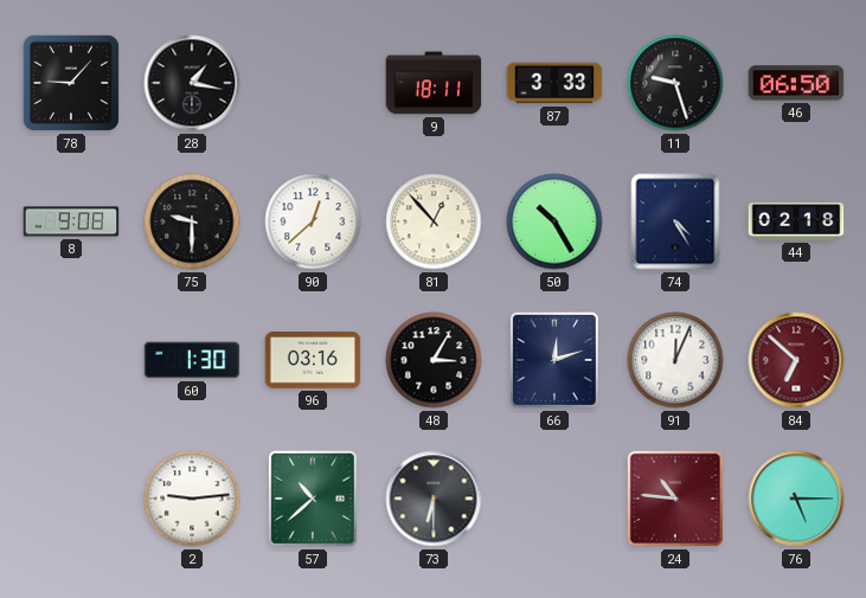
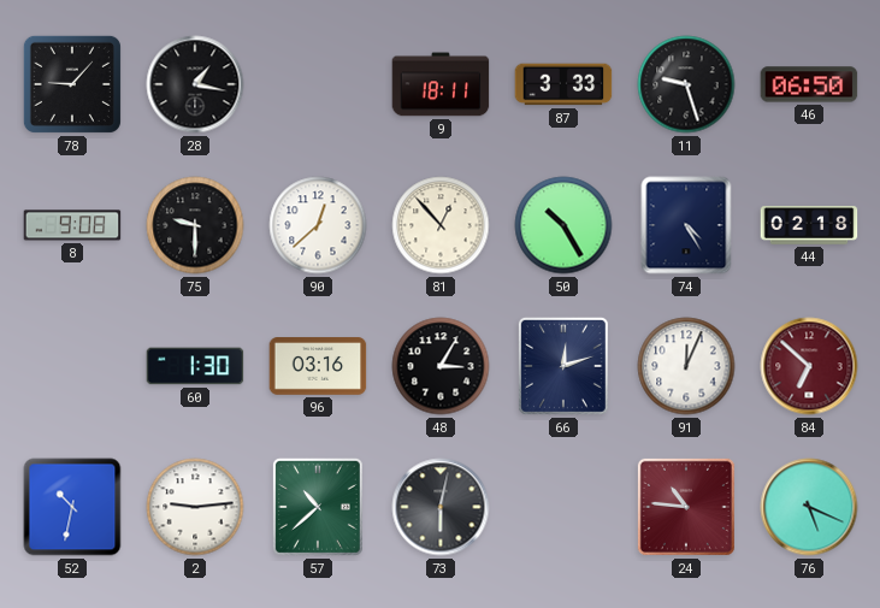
52: none -> 10:32
73: 6:30 -> 6:02
76: 5:15 -> 5:19
